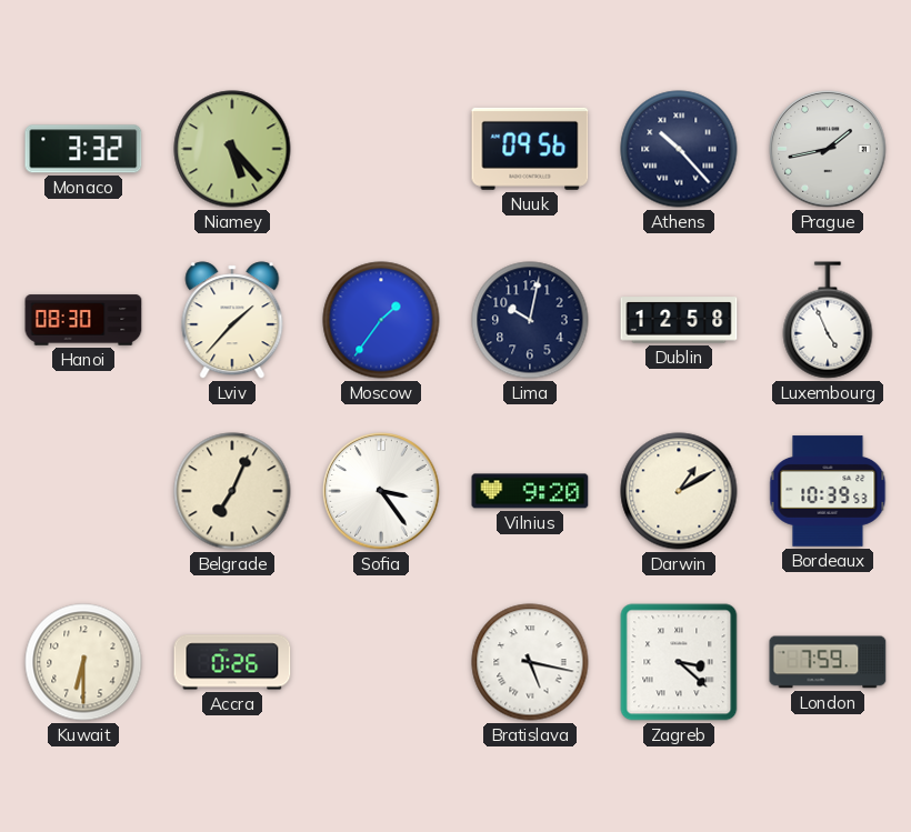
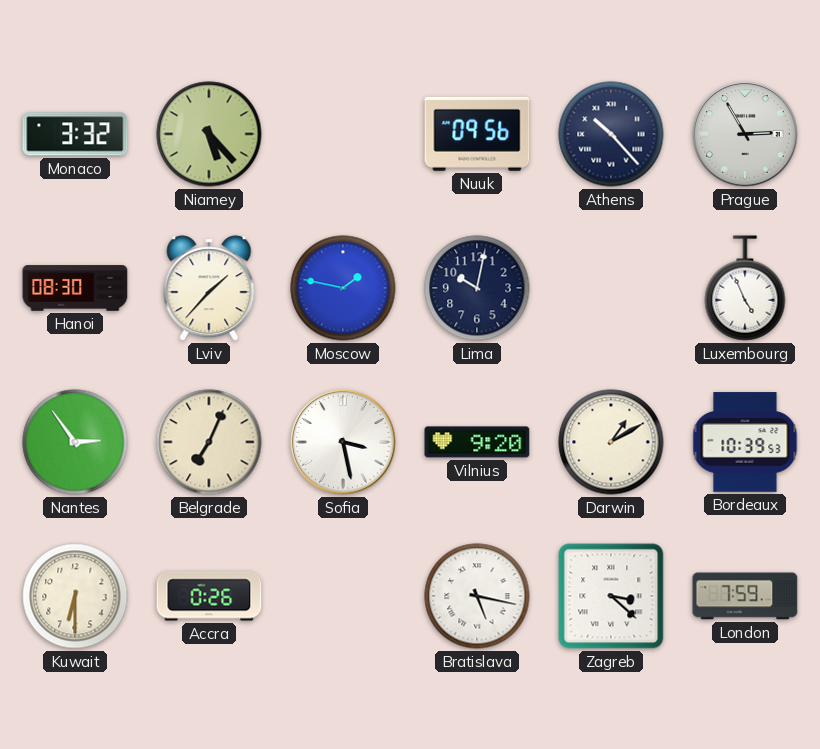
Prague: 1:43 -> 2:55
Moscow: 1:36 -> 1:47
Dublin: 12:58 -> none
Nantes: none -> 2:54
Sofia: 3:24 -> 3:28
